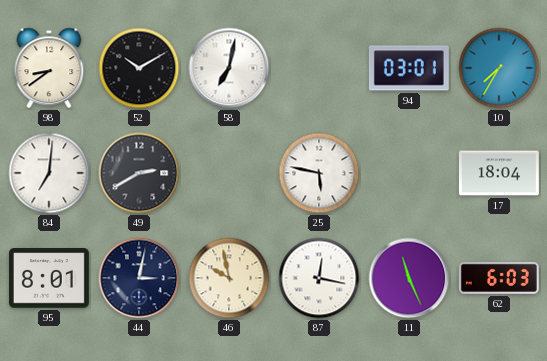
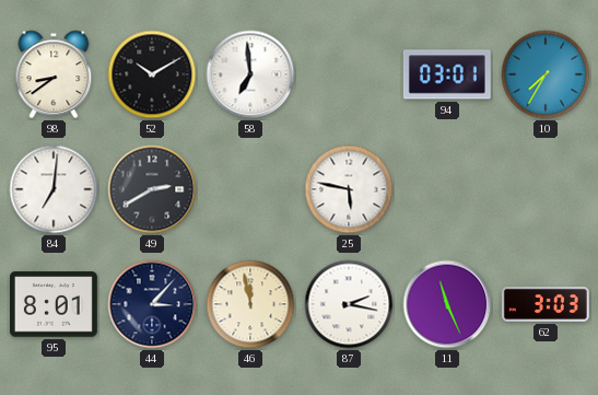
58: 7:02 -> 6:59
17: 18:04 -> none
44: 3:02 -> 3:07
46: 9:58 -> 11:58
87: 12:17 -> 2:17
62: 6:03 -> 3:03
